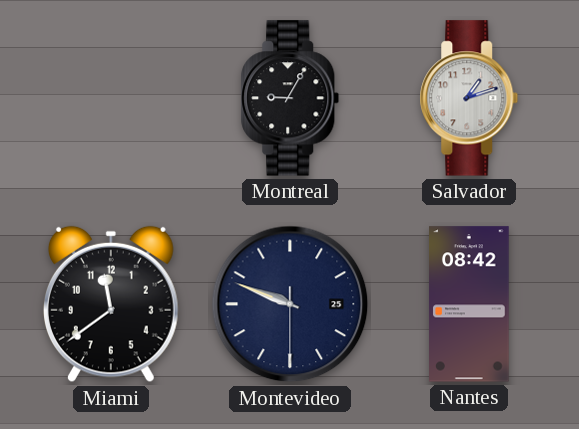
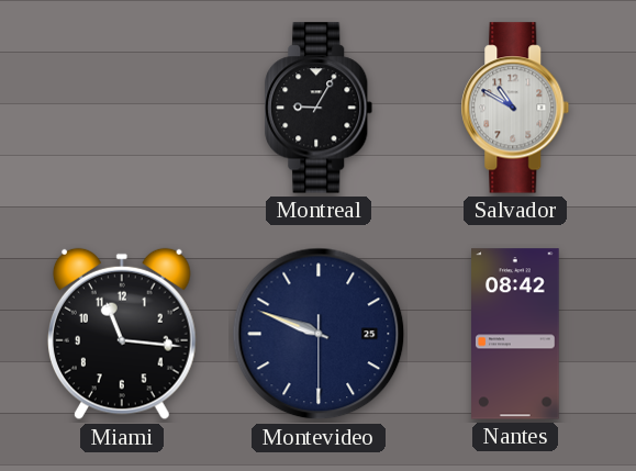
Salvador: 1:12 -> 10:50
Miami: 11:39 -> 11:16
